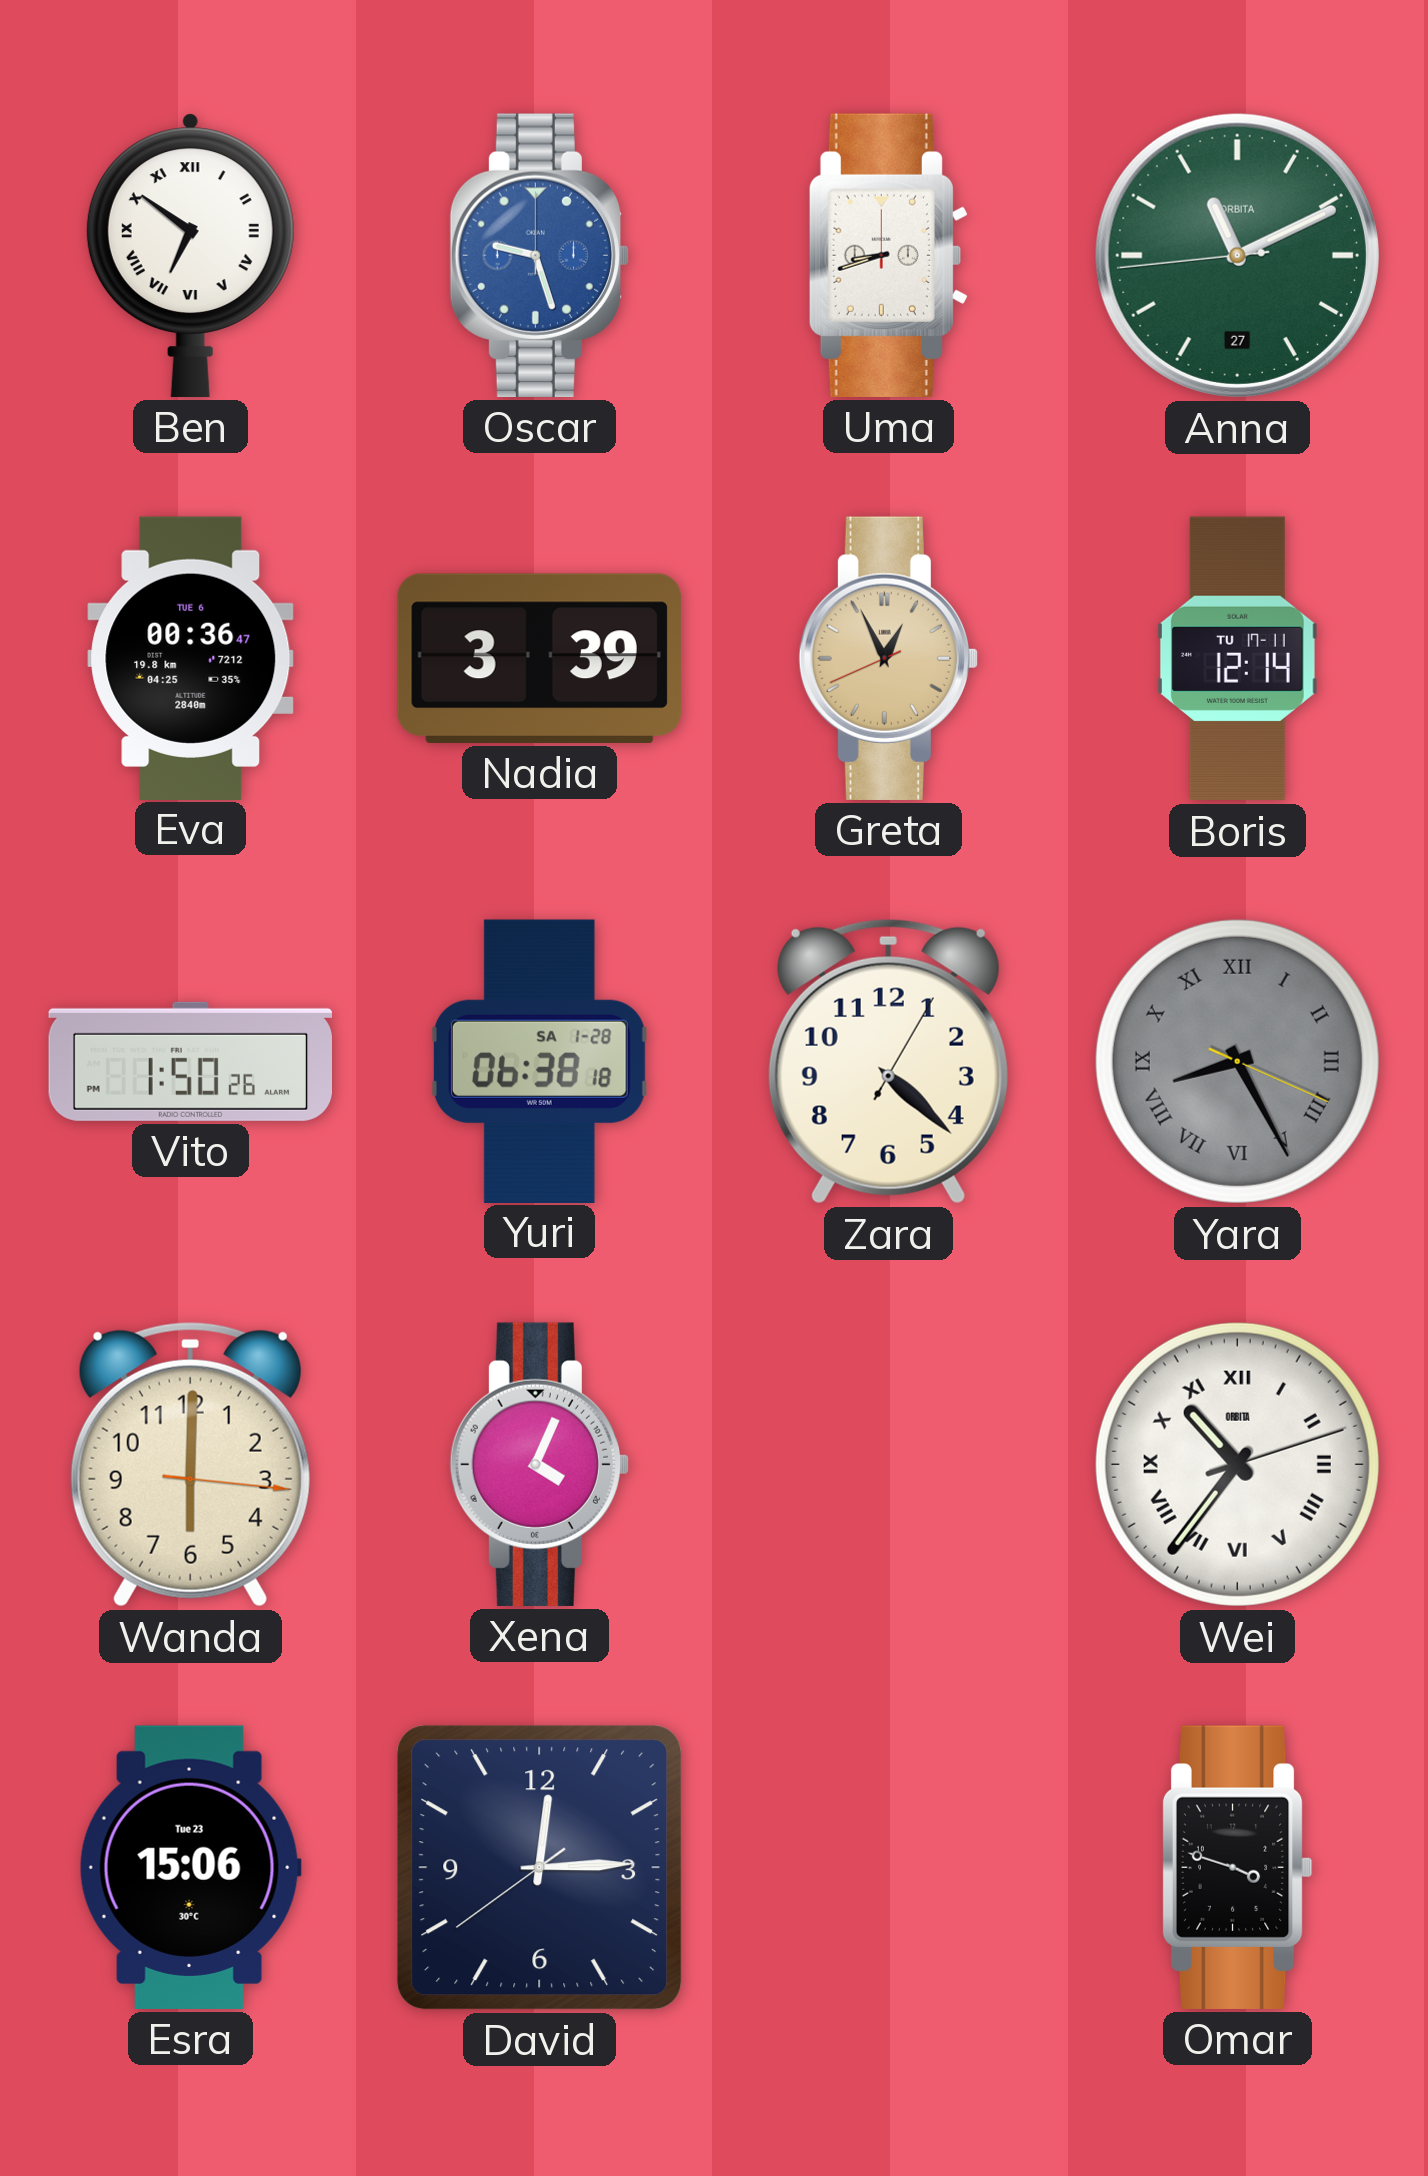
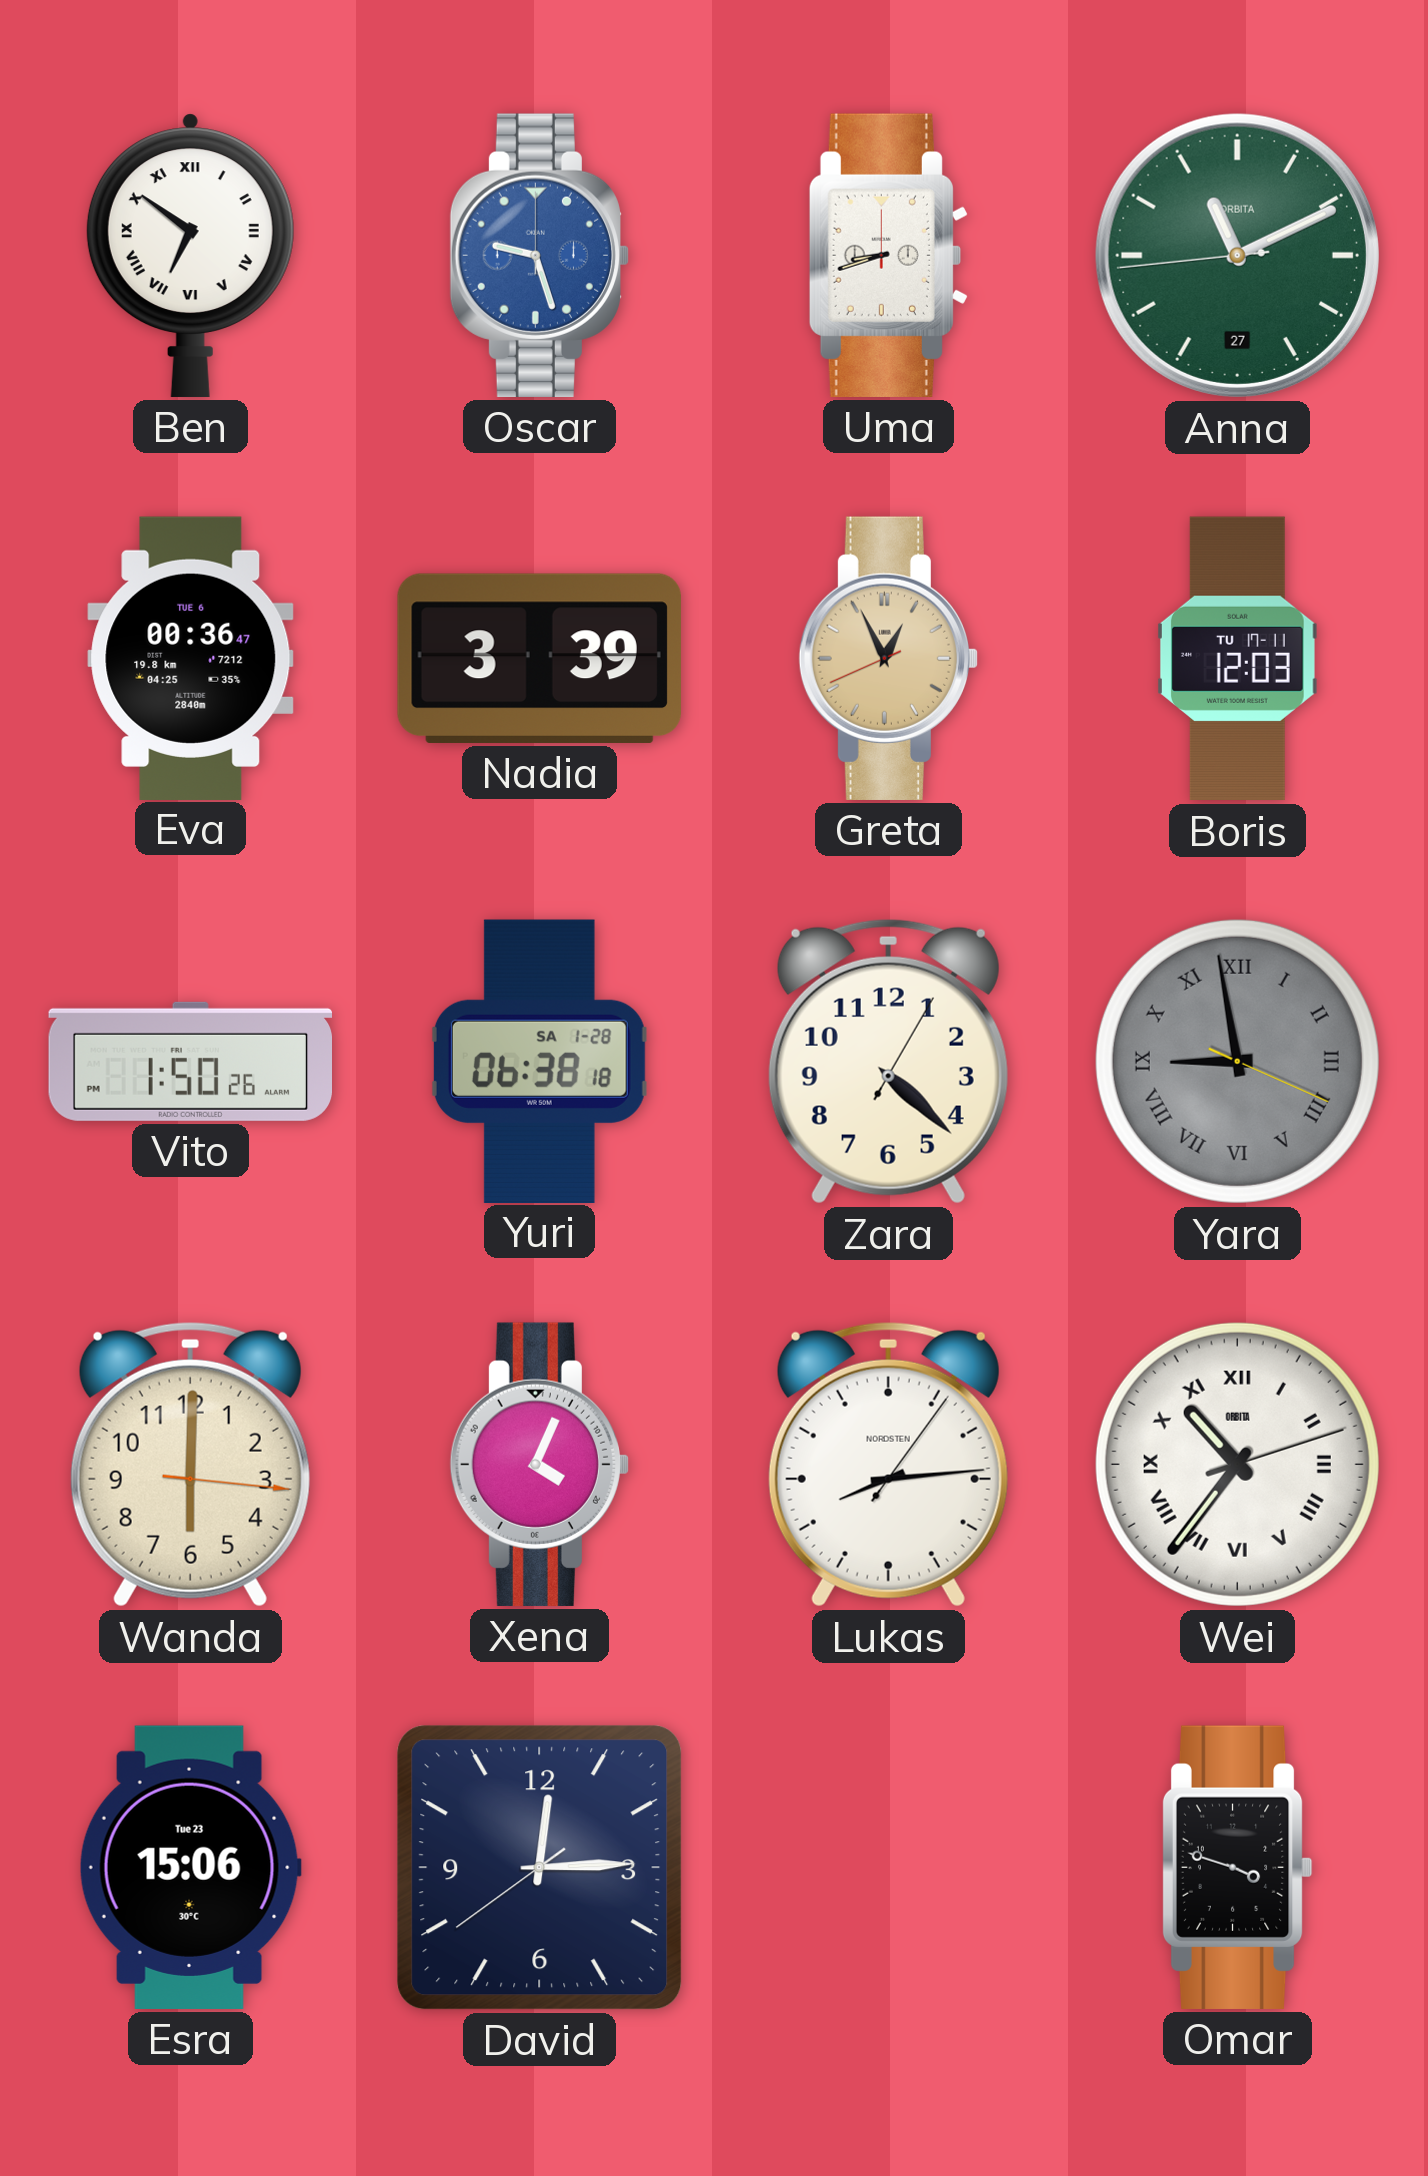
Boris: 12:14 -> 12:03
Yara: 8:25 -> 8:58
Lukas: none -> 8:14
